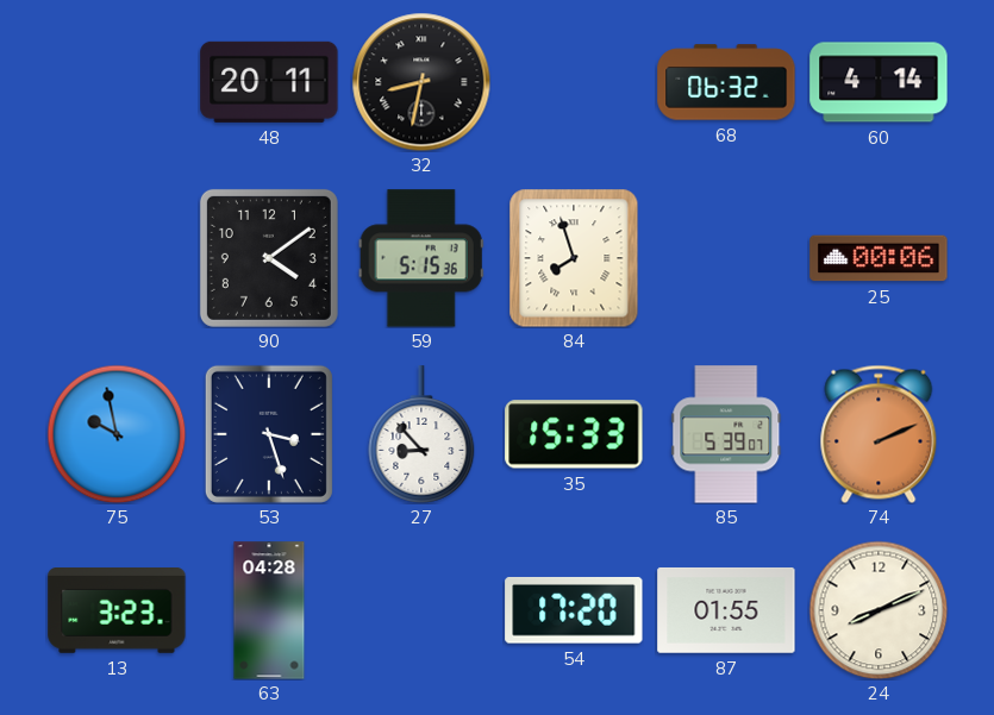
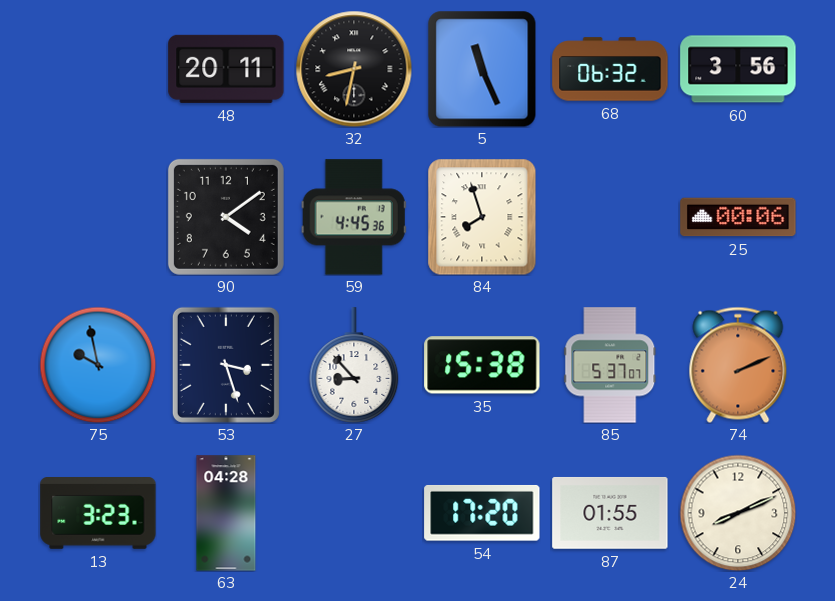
5: none -> 11:26
60: 4:14 -> 3:56
59: 5:15 -> 4:45
35: 15:33 -> 15:38
85: 5:39 -> 5:37
